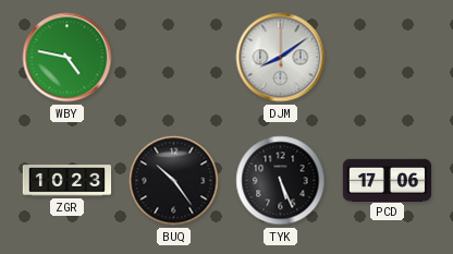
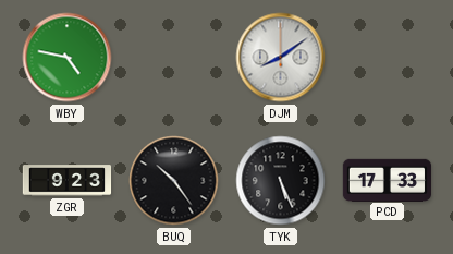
ZGR: 10:23 -> 9:23
PCD: 17:06 -> 17:33
